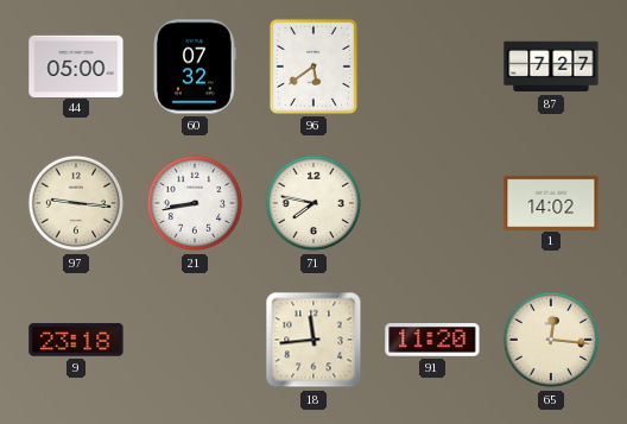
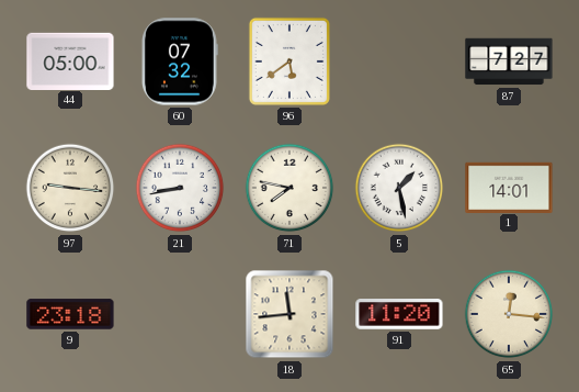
5: none -> 1:28
1: 14:02 -> 14:01
